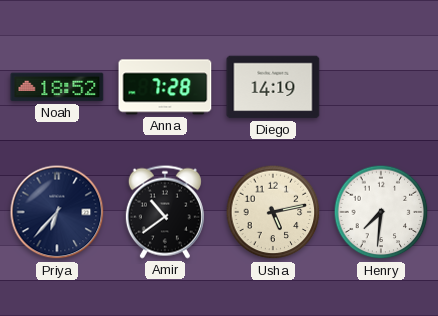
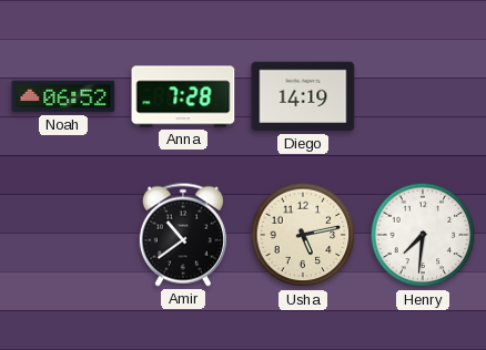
Noah: 18:52 -> 06:52
Priya: 6:37 -> none
